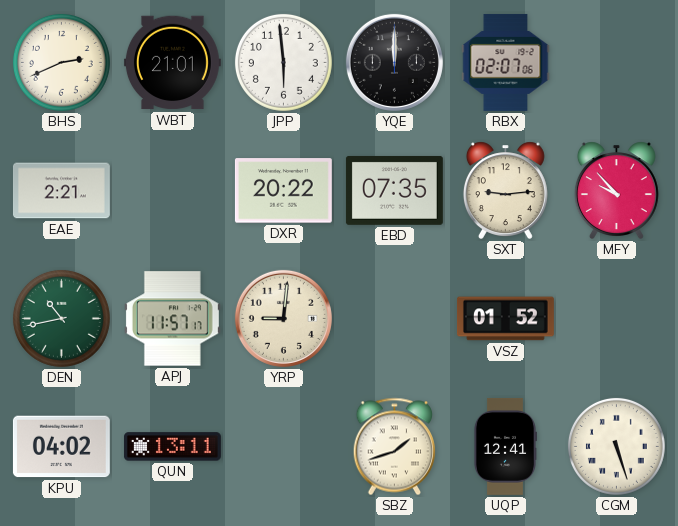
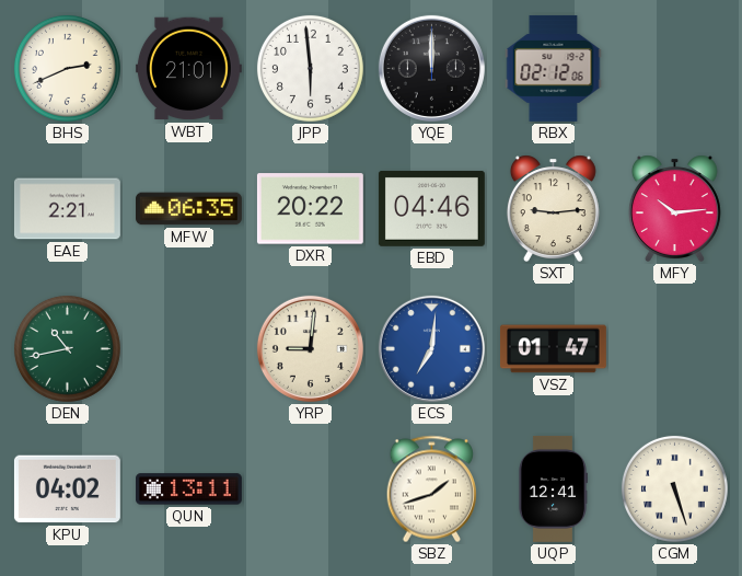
RBX: 02:07 -> 02:12
MFW: none -> 06:35
EBD: 07:35 -> 04:46
MFY: 9:53 -> 10:14
APJ: 11:57 -> none
ECS: none -> 7:01
VSZ: 01:52 -> 01:47
